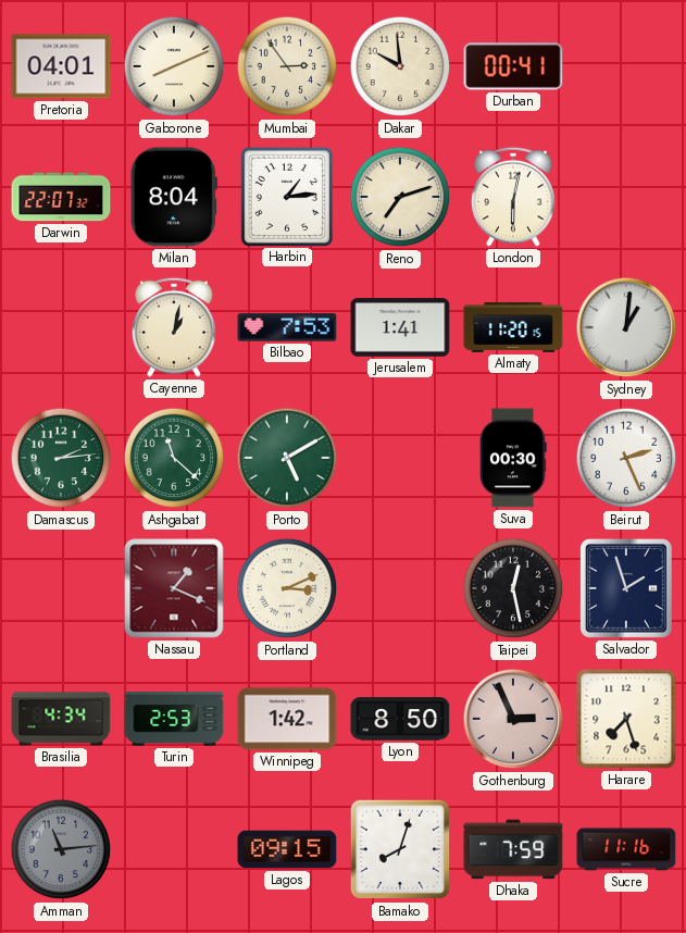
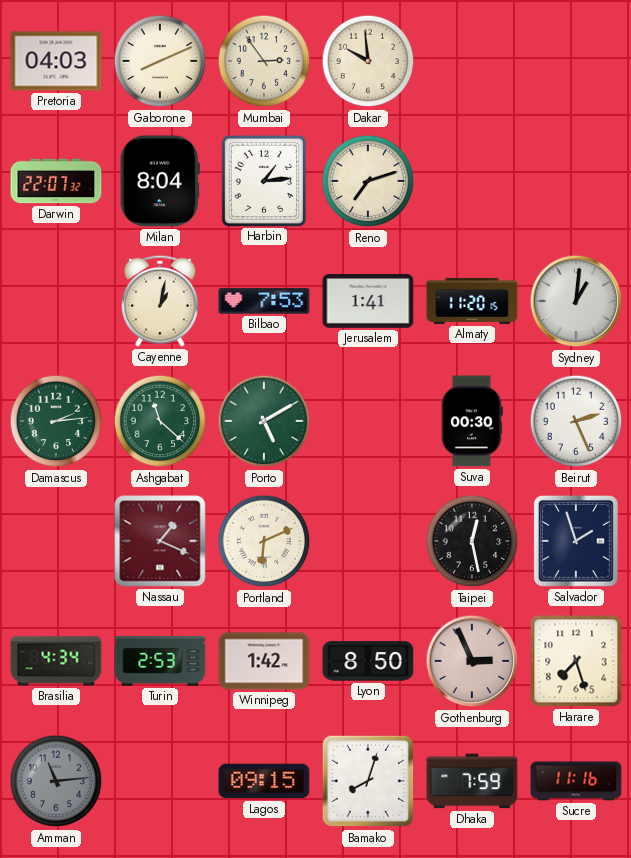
Pretoria: 04:01 -> 04:03
Durban: 00:41 -> none
London: 6:02 -> none
Portland: 3:11 -> 6:11
